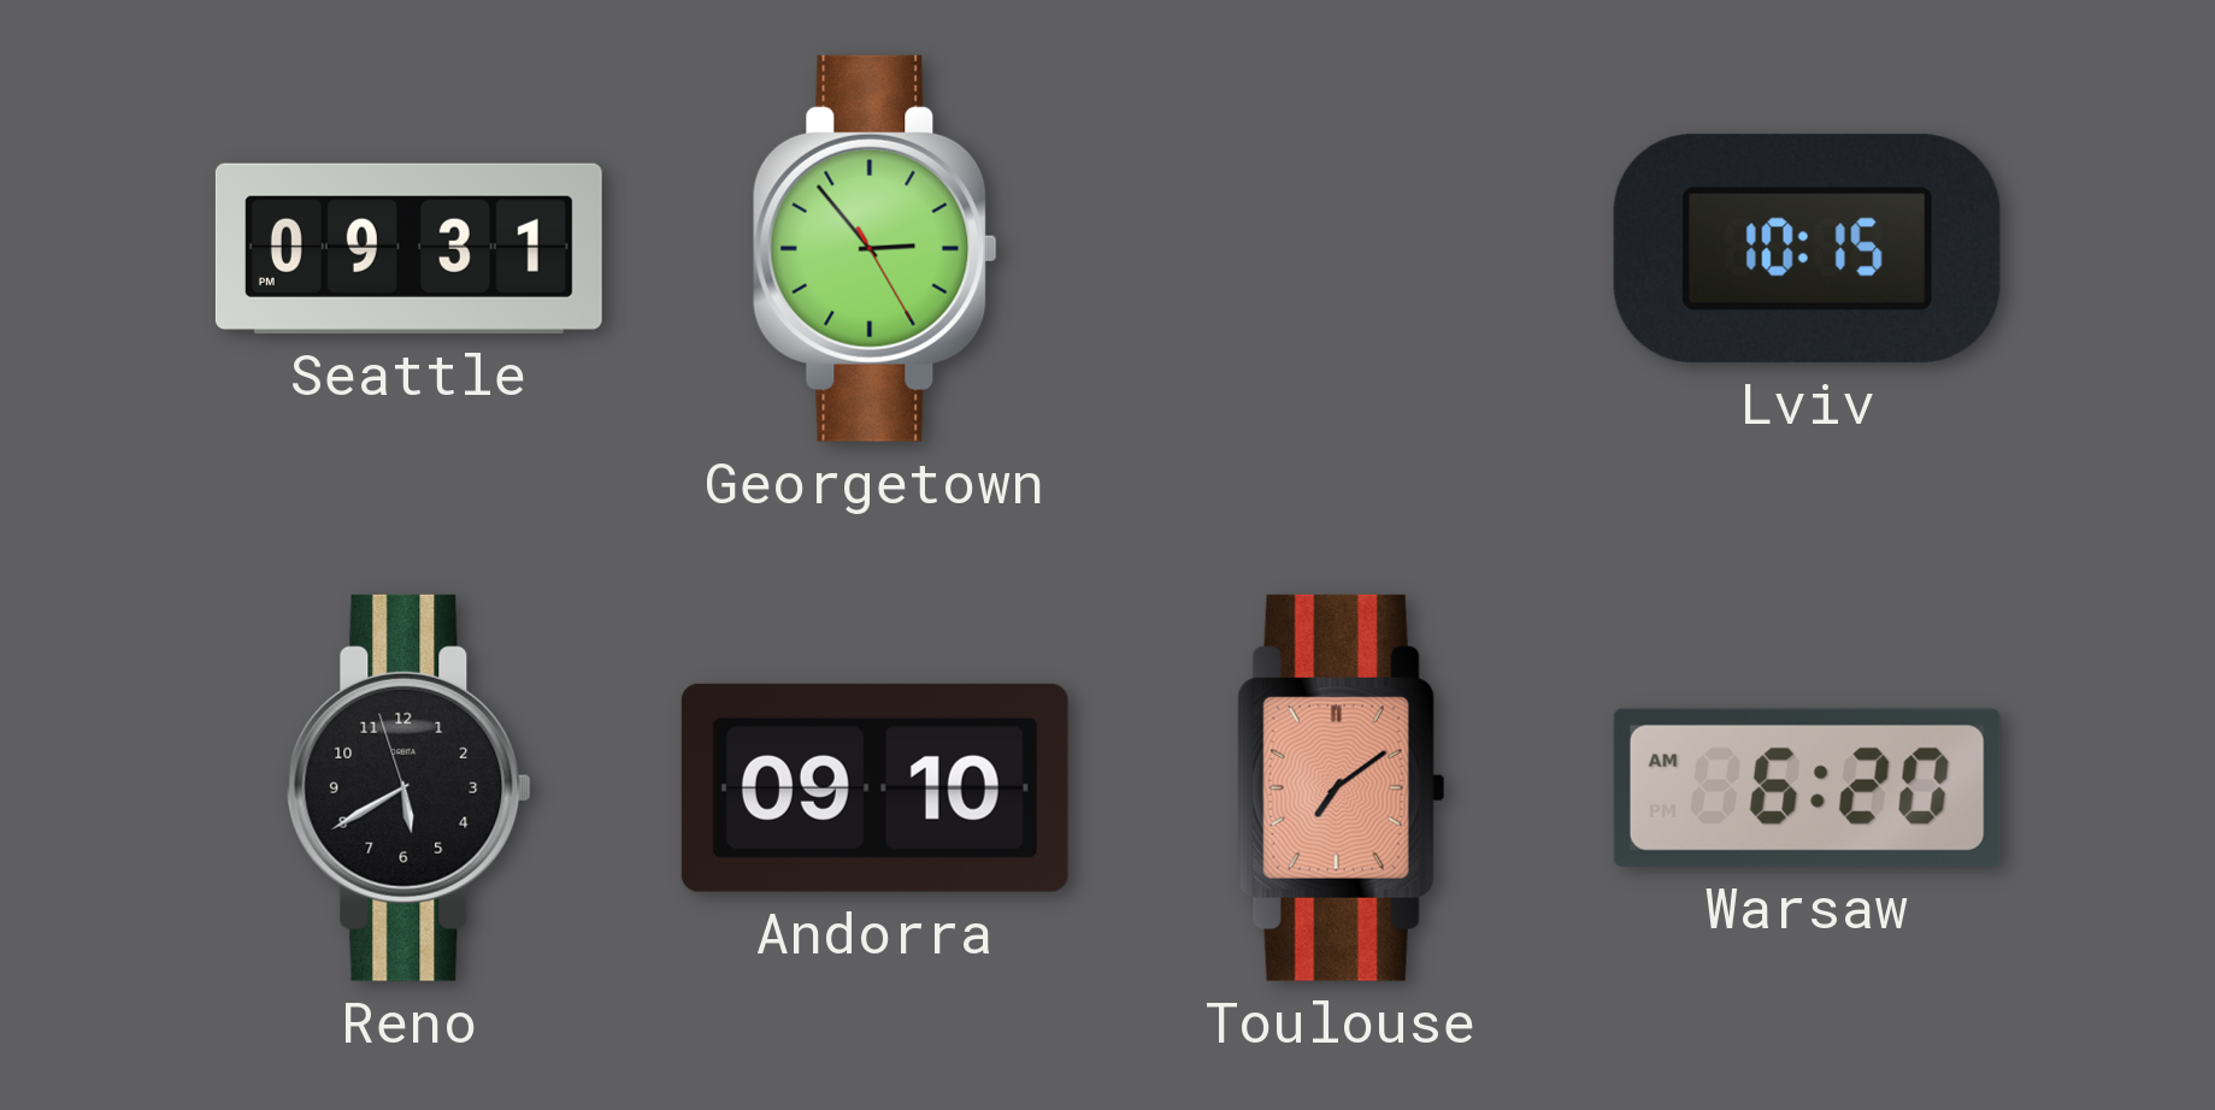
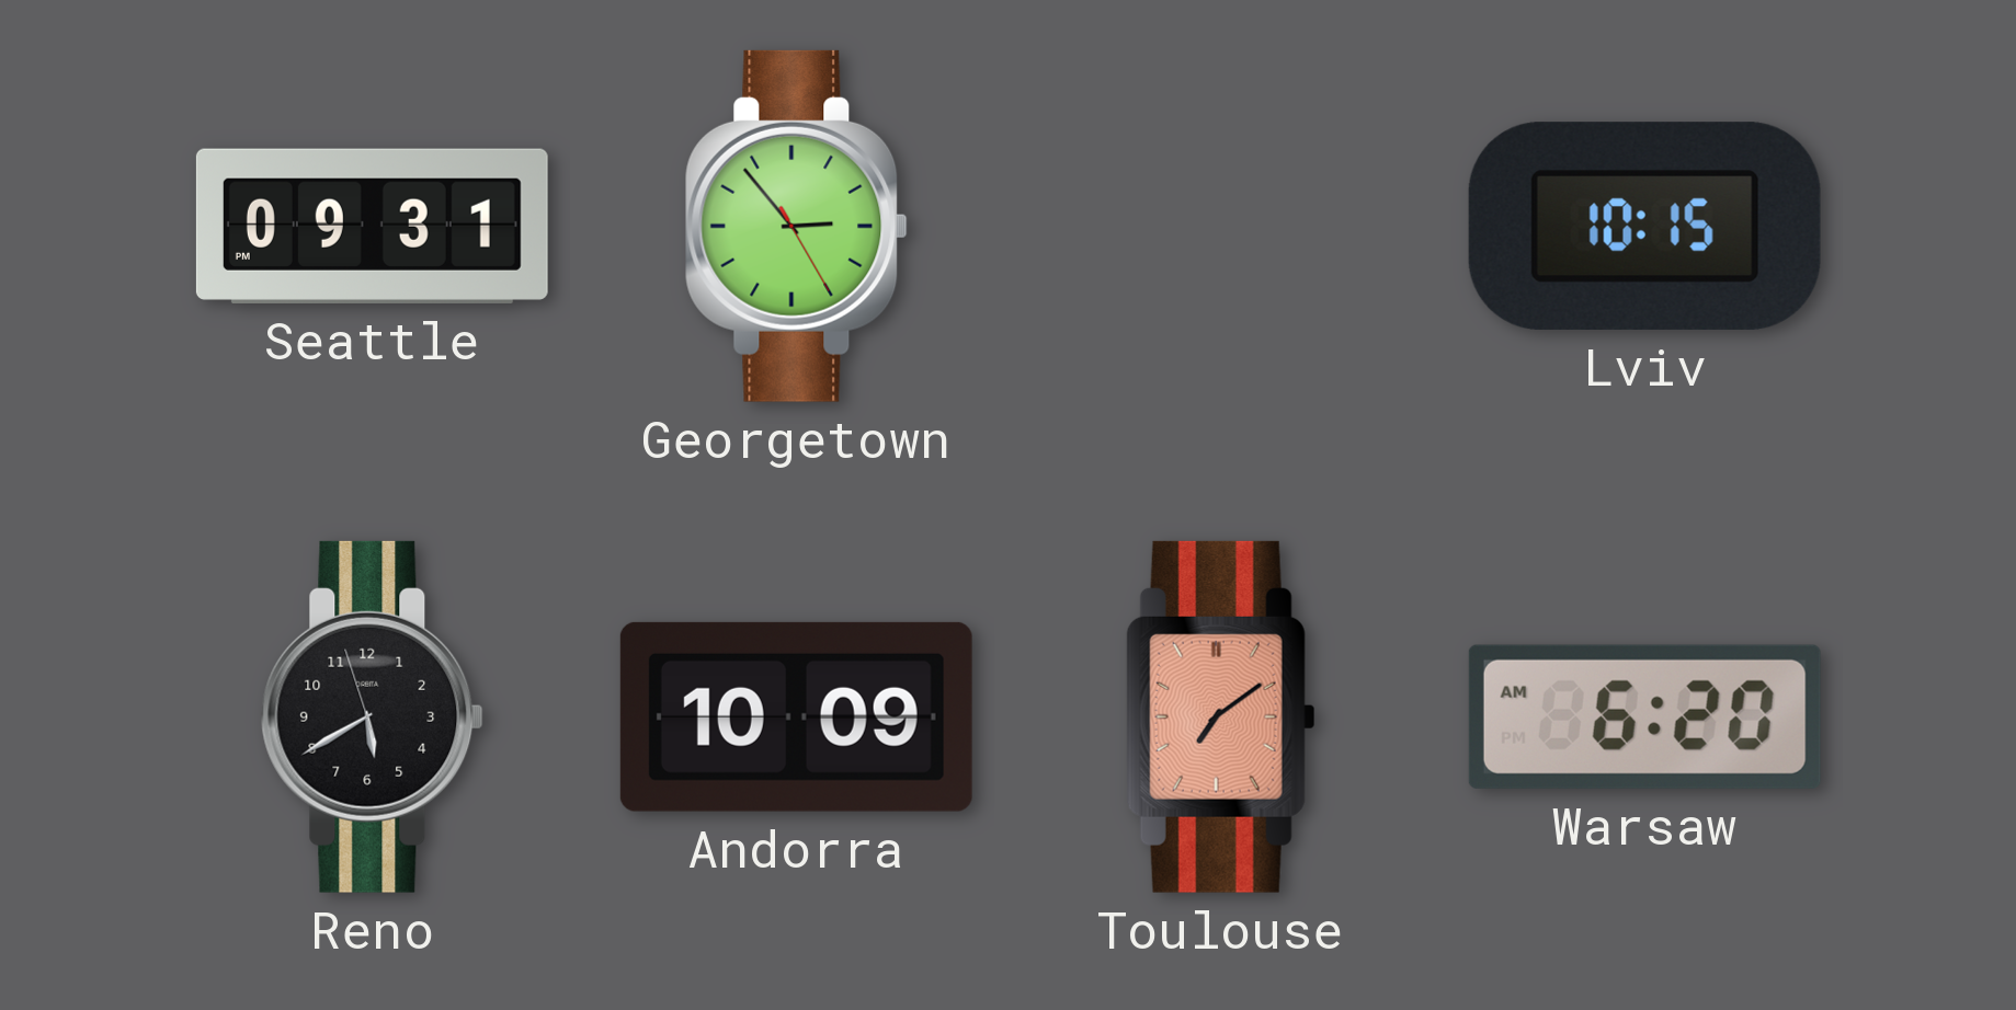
Andorra: 09:10 -> 10:09
